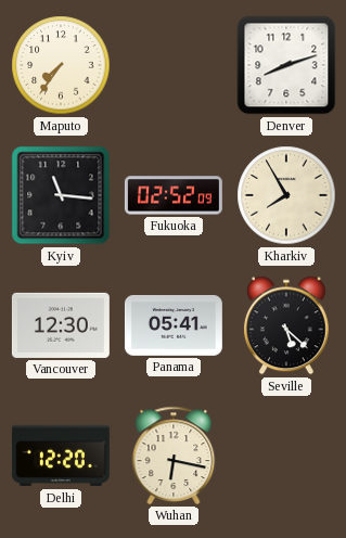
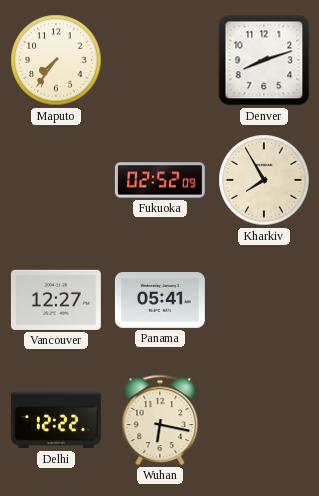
Kyiv: 11:16 -> none
Vancouver: 12:30 -> 12:27
Seville: 5:22 -> none
Delhi: 12:20 -> 12:22
